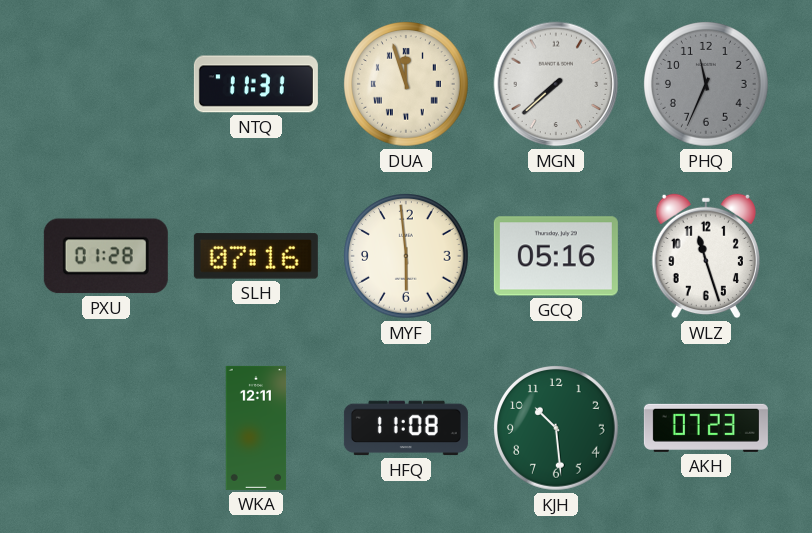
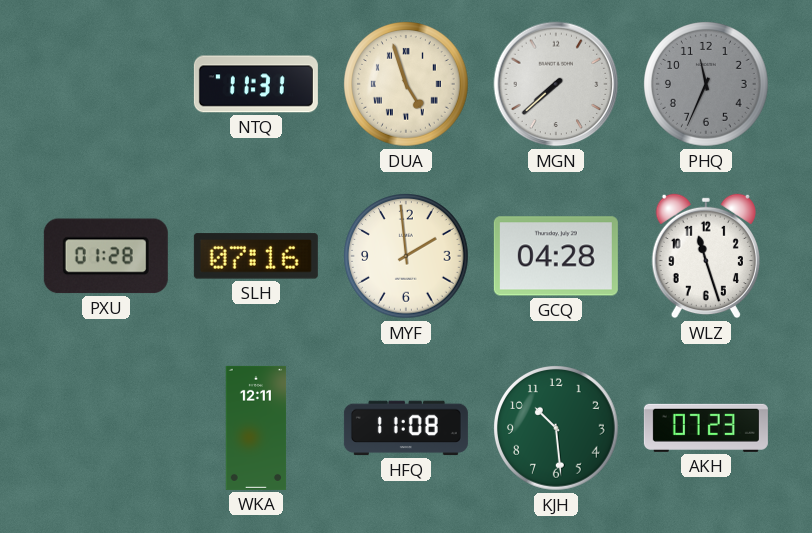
DUA: 11:57 -> 4:57
MYF: 5:59 -> 1:59
GCQ: 05:16 -> 04:28
